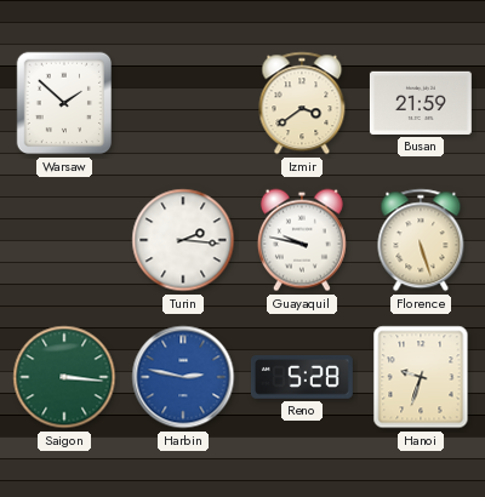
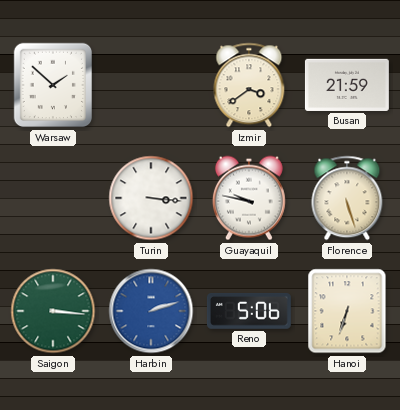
Turin: 2:16 -> 3:16
Harbin: 2:47 -> 2:12
Reno: 5:28 -> 5:06
Hanoi: 9:33 -> 6:33
